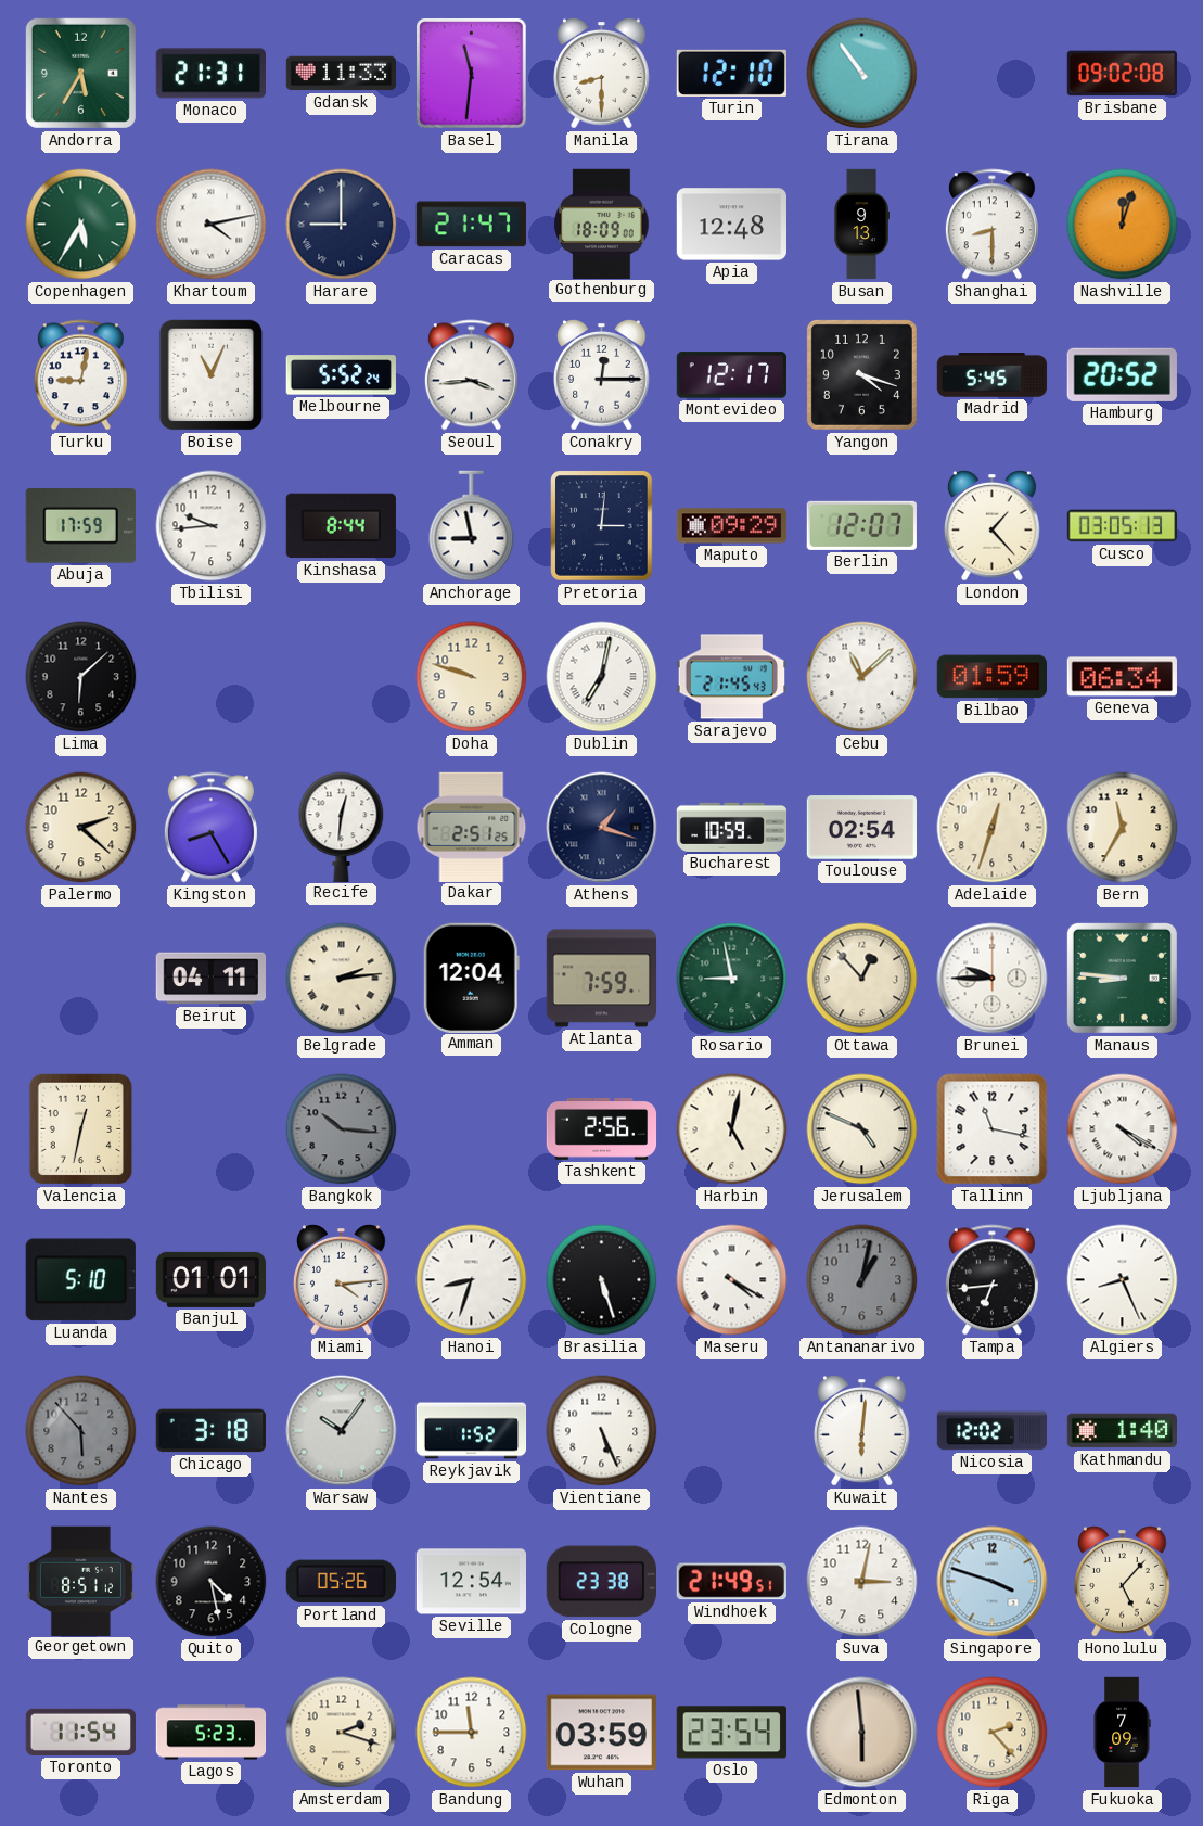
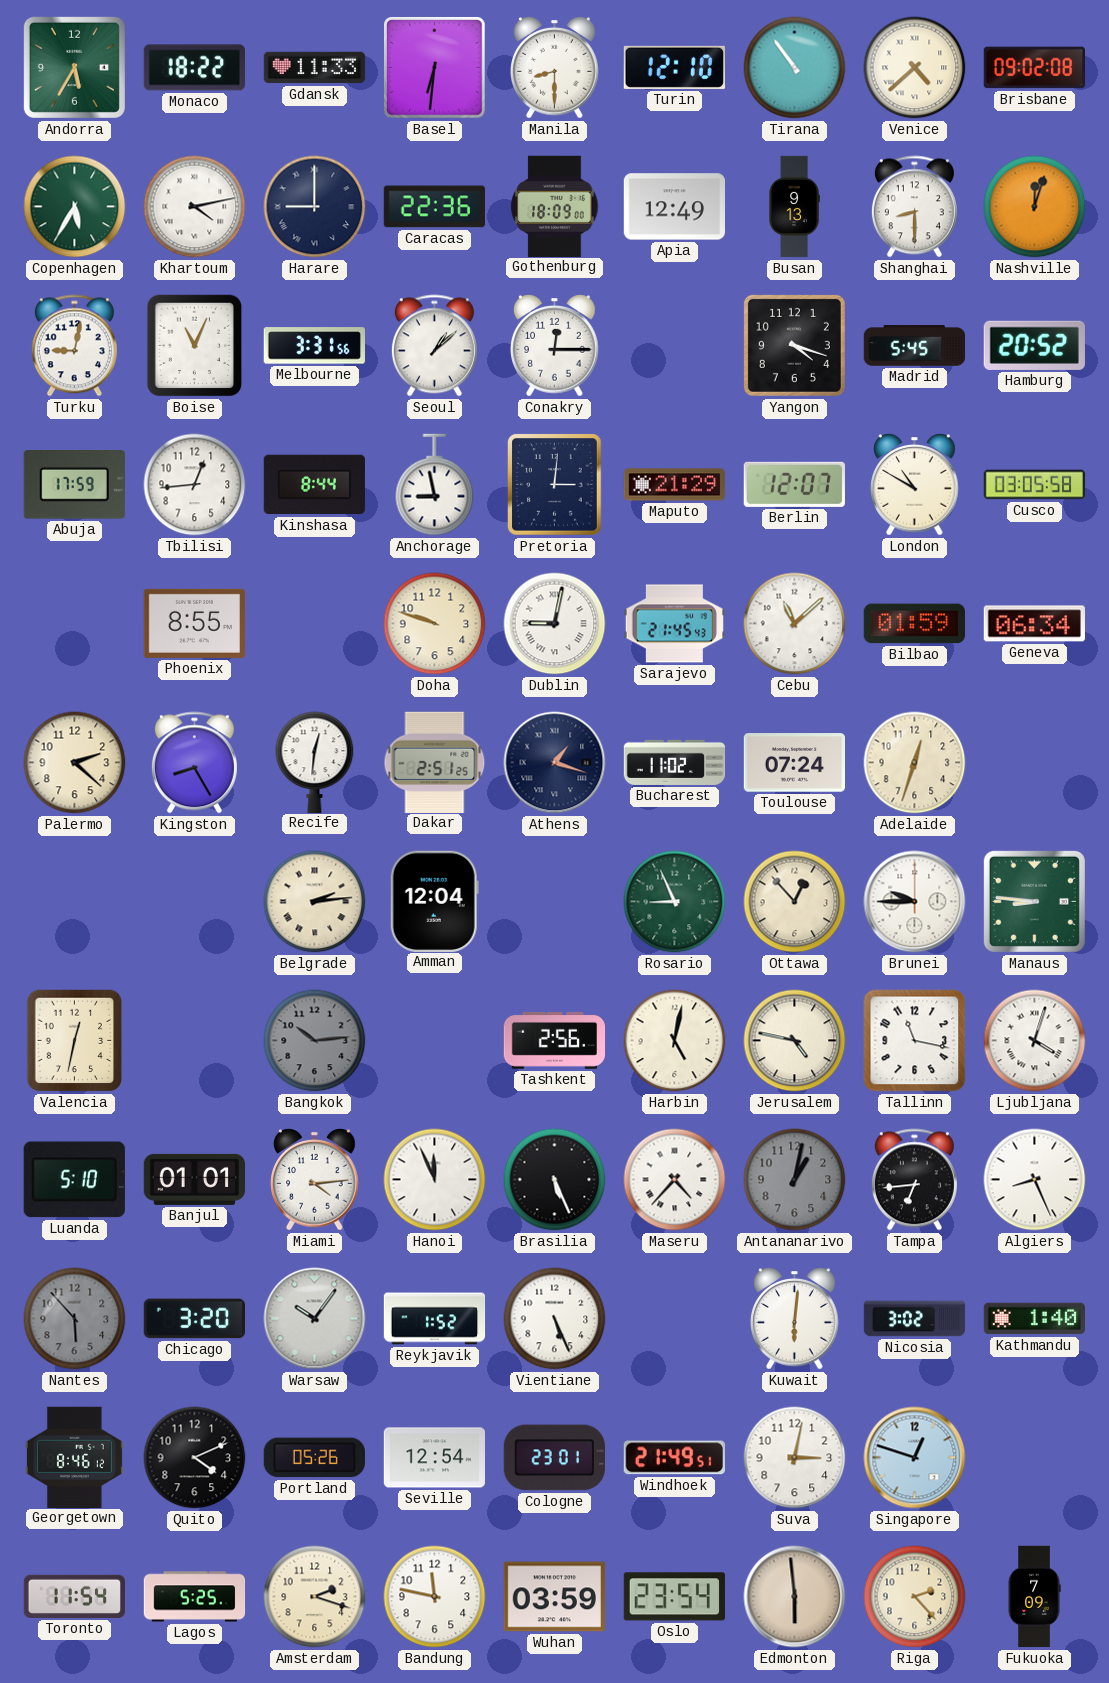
Monaco: 21:31 -> 18:22
Basel: 11:31 -> 6:31
Venice: none -> 4:38
Caracas: 21:47 -> 22:36
Apia: 12:48 -> 12:49
Melbourne: 5:52 -> 3:31
Seoul: 3:44 -> 1:08
Montevideo: 12:17 -> none
Tbilisi: 9:44 -> 12:44
Maputo: 09:29 -> 21:29
London: 1:23 -> 10:50
Cusco: 03:05:13 -> 03:05:58
Lima: 6:08 -> none
Phoenix: none -> 8:55
Dublin: 7:02 -> 9:02
Bucharest: 10:59 -> 11:02
Toulouse: 02:54 -> 07:24
Bern: 11:35 -> none
Beirut: 04:11 -> none
Atlanta: 7:59 -> none
Rosario: 8:58 -> 8:56
Bangkok: 10:16 -> 10:14
Jerusalem: 4:49 -> 4:47
Ljubljana: 4:20 -> 4:03
Hanoi: 8:33 -> 11:56
Brasilia: 5:27 -> 5:26
Maseru: 4:20 -> 4:37
Chicago: 3:18 -> 3:20
Nicosia: 12:02 -> 3:02
Georgetown: 8:51 -> 8:46
Quito: 4:28 -> 4:11
Cologne: 23:38 -> 23:01
Singapore: 3:48 -> 12:48
Honolulu: 5:07 -> none
Lagos: 5:23 -> 5:25
Bandung: 11:45 -> 11:47
